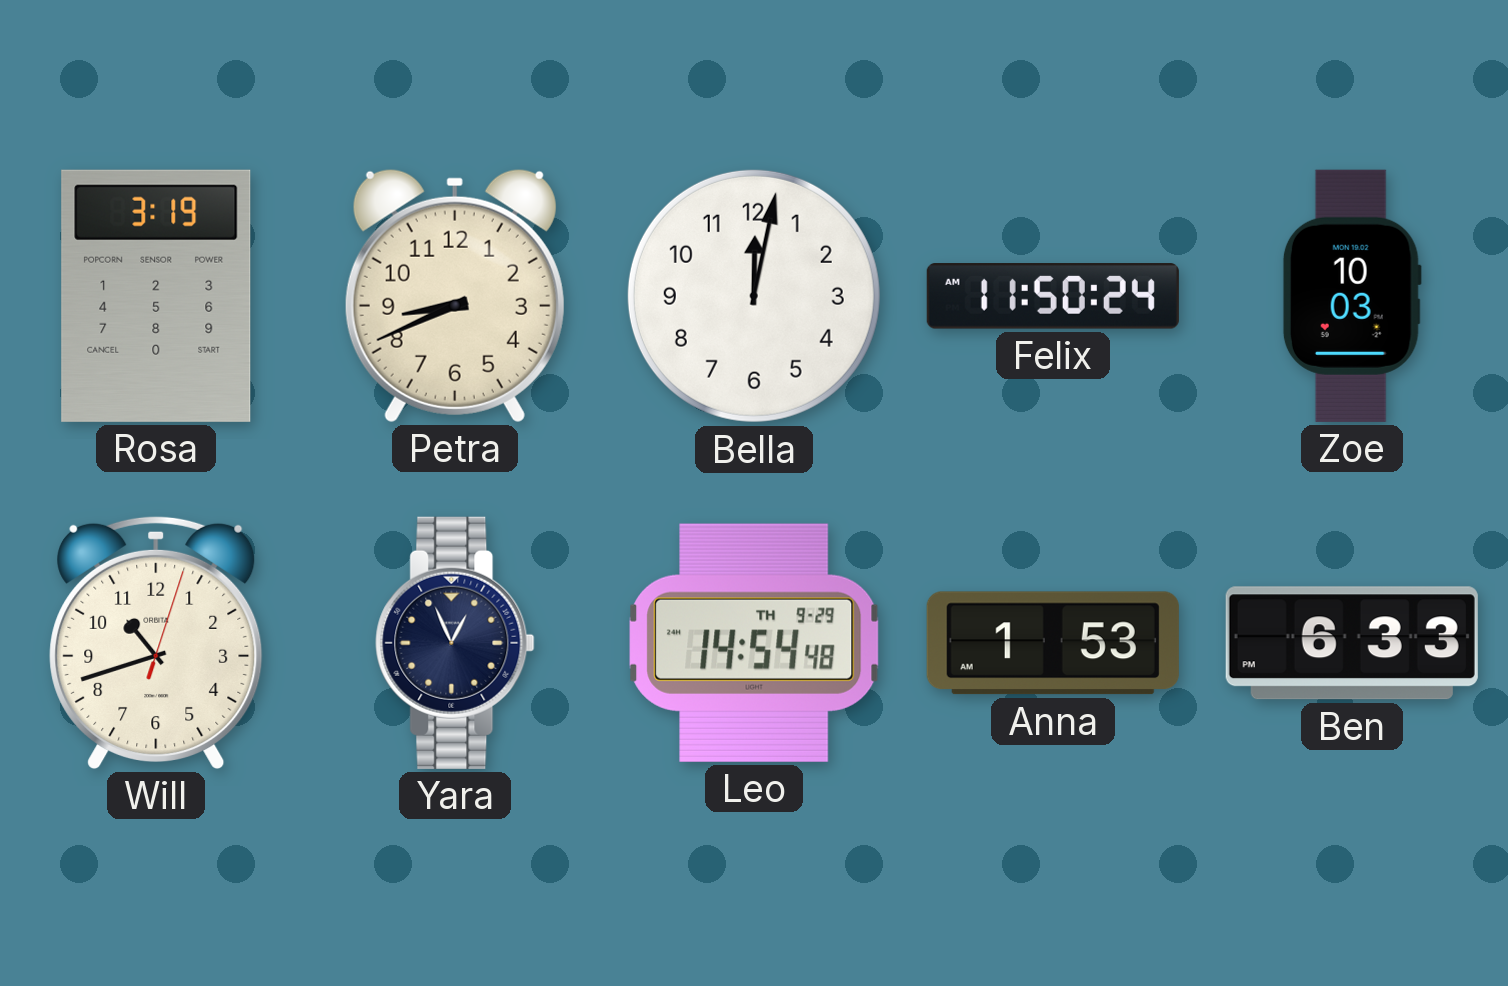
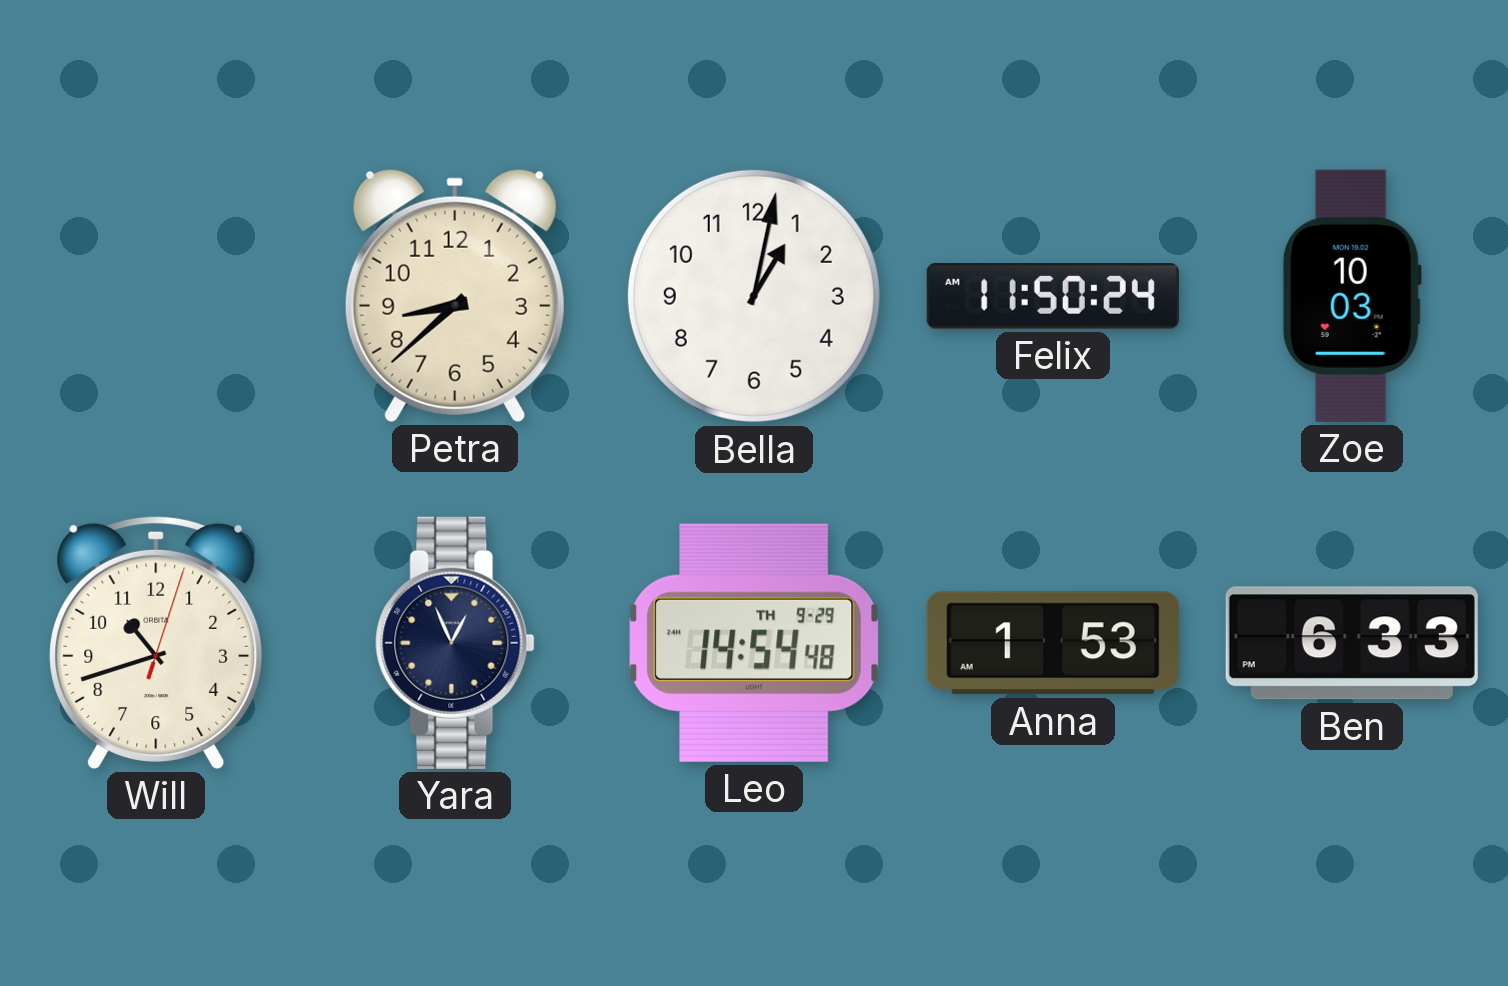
Rosa: 3:19 -> none
Petra: 8:41 -> 8:38
Bella: 12:02 -> 1:02
